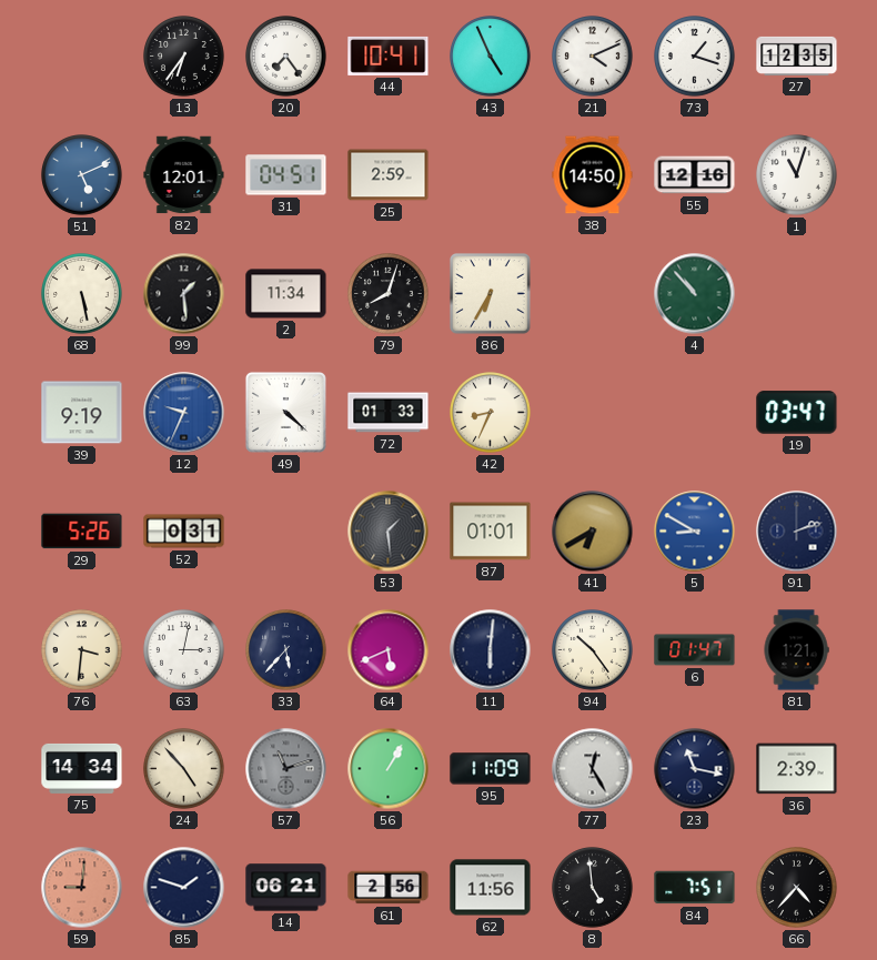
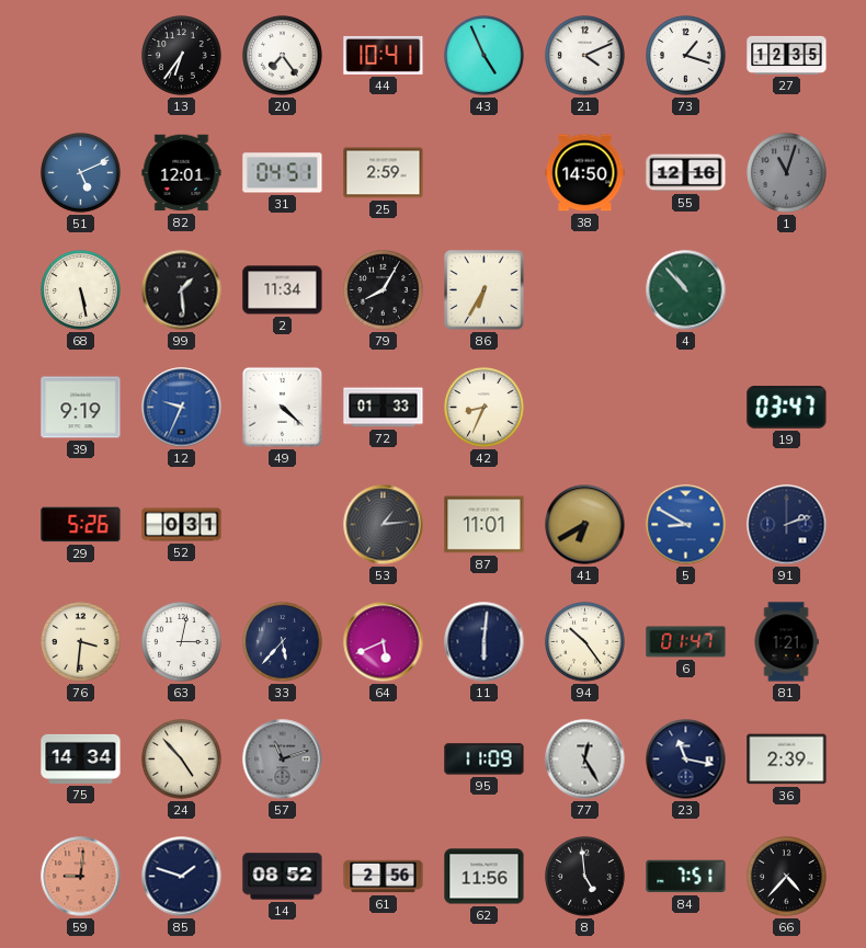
1 dial: white -> grey
79: 8:03 -> 8:05
53: 1:29 -> 1:14
87: 01:01 -> 11:01
56: 1:05 -> none
14: 06:21 -> 08:52
